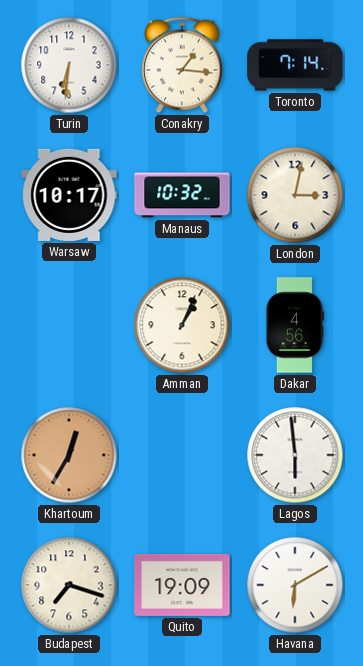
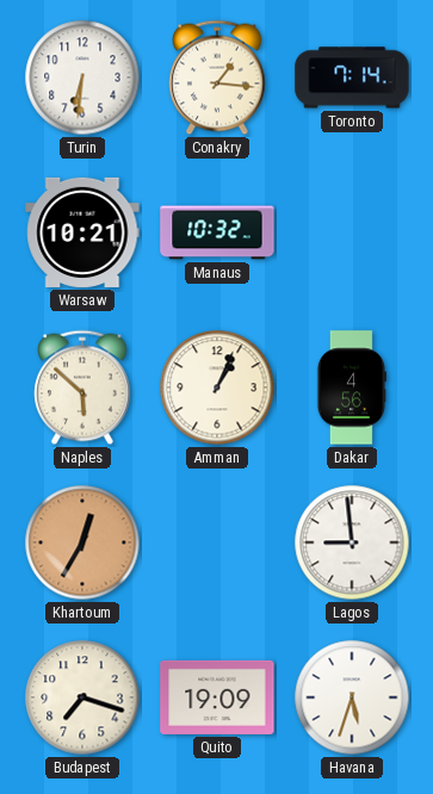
Warsaw: 10:17 -> 10:21
London: 3:02 -> none
Naples: none -> 5:52
Lagos: 5:59 -> 8:59
Havana: 6:10 -> 5:33
